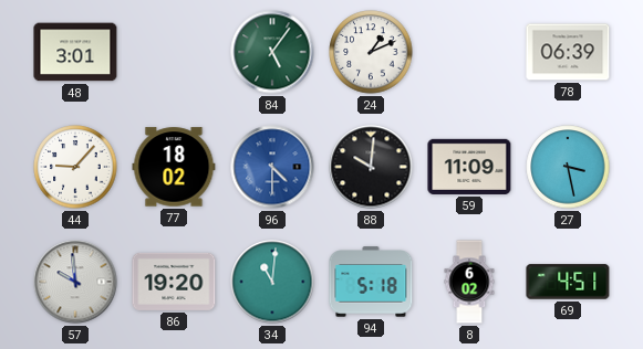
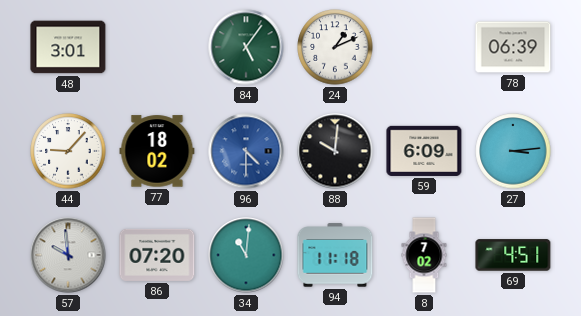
59: 11:09 -> 6:09
27: 3:28 -> 3:14
86: 19:20 -> 07:20
94: 5:18 -> 11:18
8: 6:02 -> 7:02
